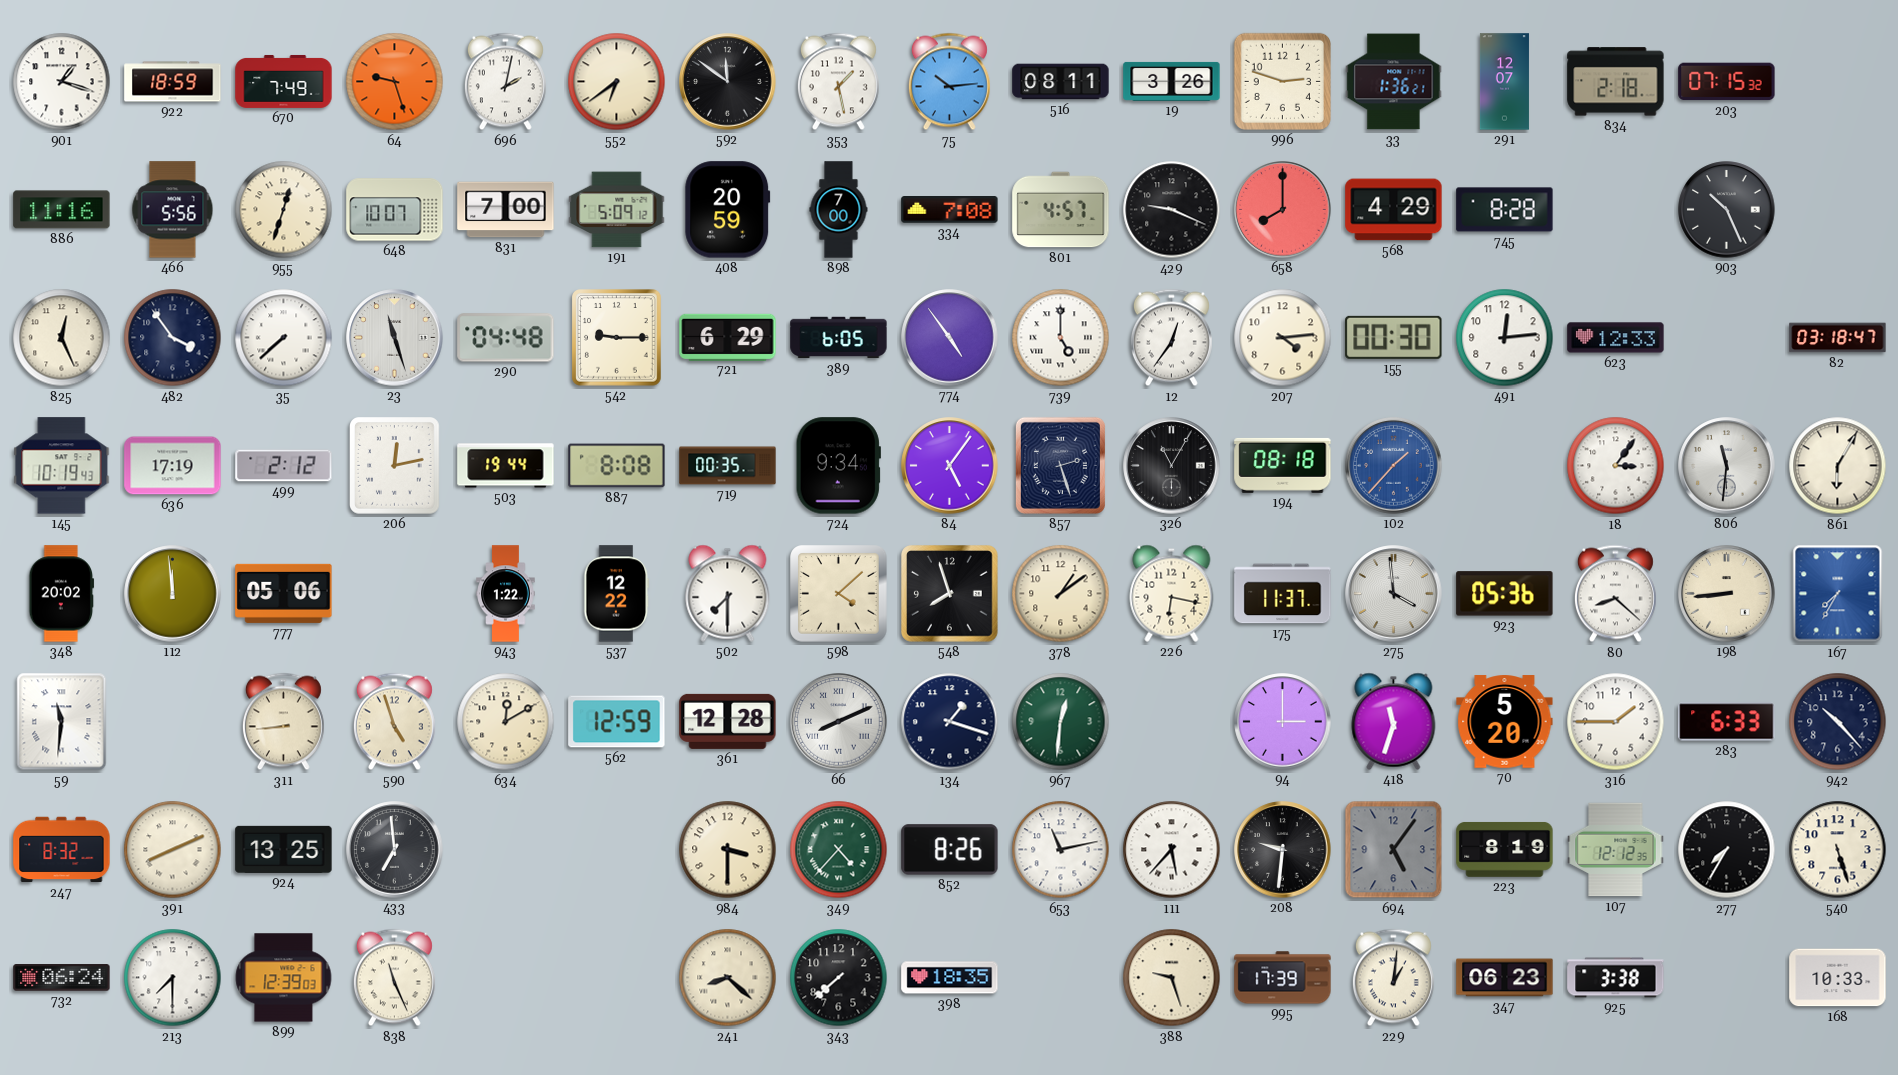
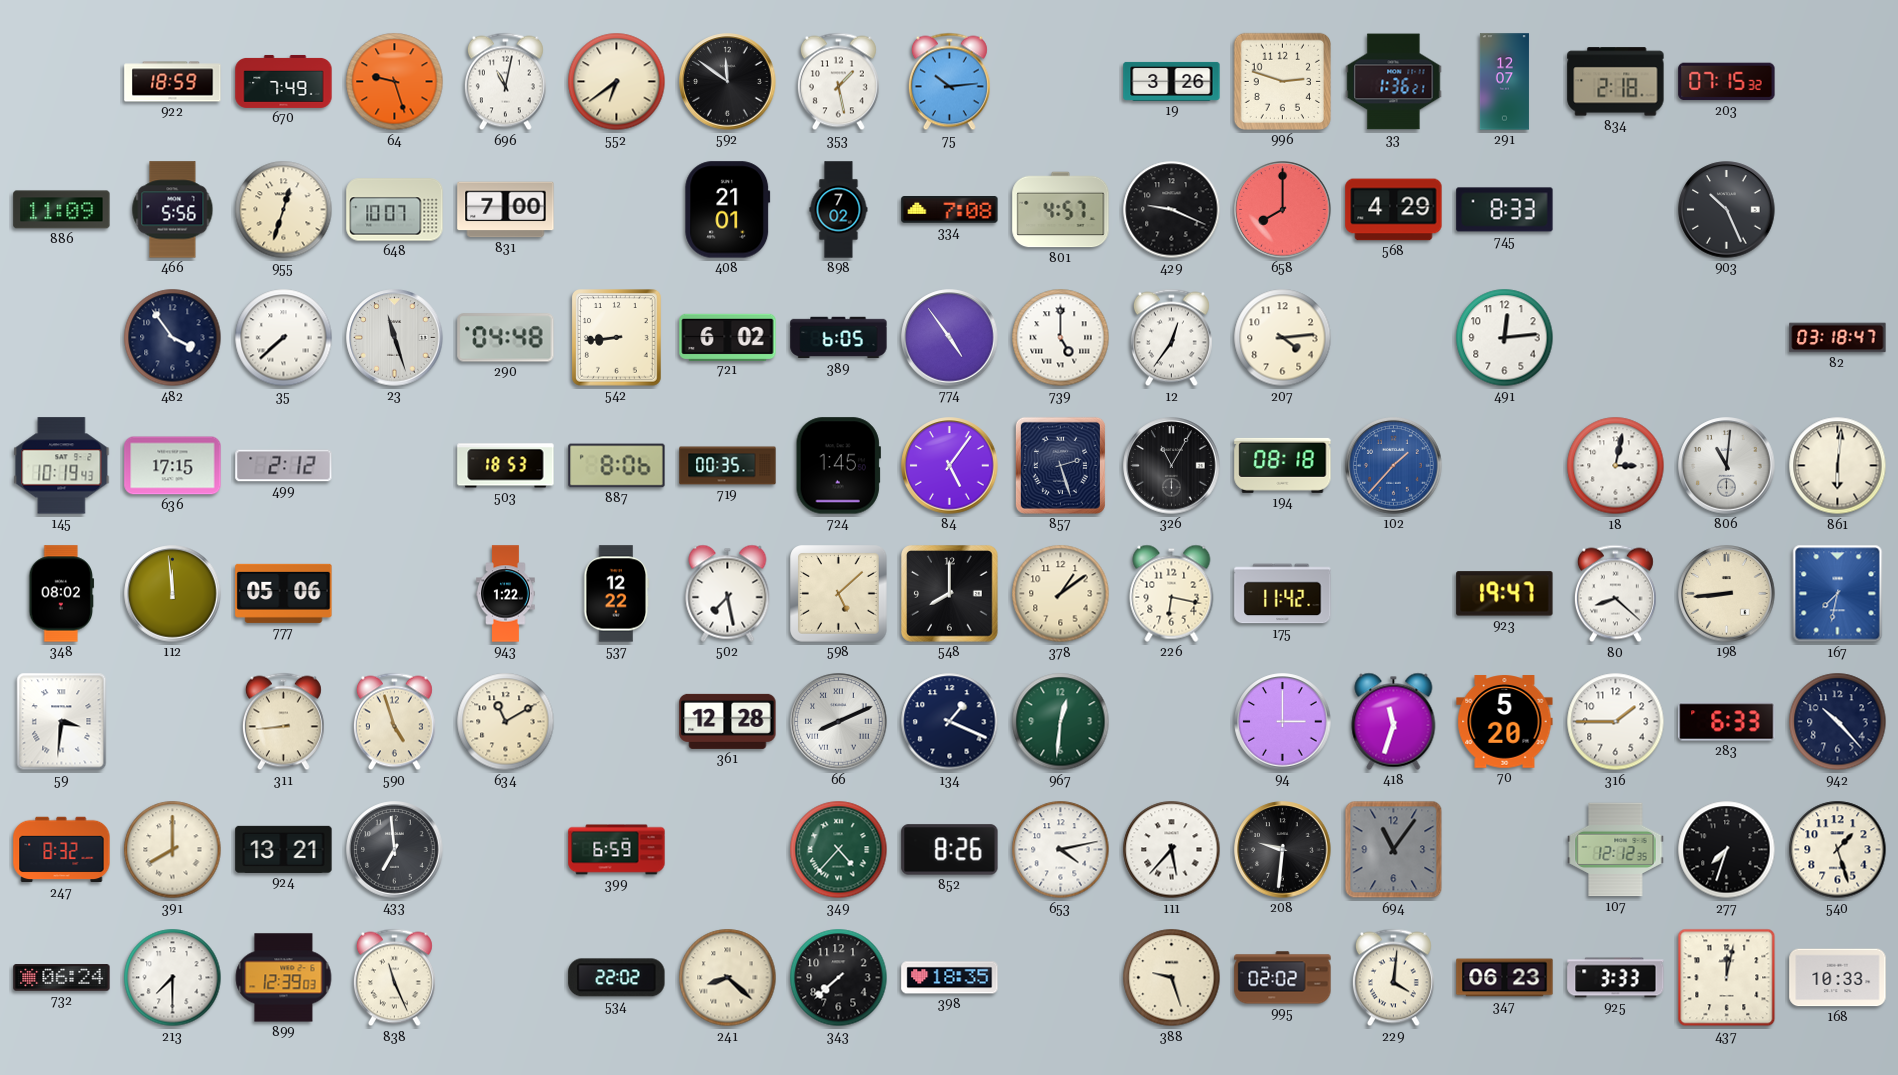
901: 1:18 -> none
696: 2:02 -> 11:02
516: 08:11 -> none
886: 11:16 -> 11:09
191: 5:09 -> none
408: 20:59 -> 21:01
898: 7:00 -> 7:02
745: 8:28 -> 8:33
825: 12:26 -> none
542: 9:15 -> 8:44
721: 6:29 -> 6:02
155: 00:30 -> none
623: 12:33 -> none
636: 17:19 -> 17:15
206: 12:13 -> none
503: 19:44 -> 18:53
887: 8:08 -> 8:06
724: 9:34 -> 1:45
18: 3:06 -> 3:02
806: 11:31 -> 11:01
861: 6:05 -> 6:01
348: 20:02 -> 08:02
502: 7:30 -> 7:28
598: 4:08 -> 5:08
548: 7:57 -> 8:00
175: 11:37 -> 11:42
275: 3:59 -> none
923: 05:36 -> 19:47
167: 7:35 -> 7:32
59: 11:31 -> 3:31
634: 12:10 -> 11:10
562: 12:59 -> none
134: 1:18 -> 1:19
391: 8:11 -> 8:00
924: 13:25 -> 13:21
399: none -> 6:59
984: 3:30 -> none
653: 11:13 -> 4:13
694: 5:06 -> 11:06
223: 8:19 -> none
277: 7:35 -> 7:33
540: 5:27 -> 1:27
534: none -> 22:02
995: 17:39 -> 02:02
229: 1:01 -> 4:01
925: 3:38 -> 3:33
437: none -> 12:02
